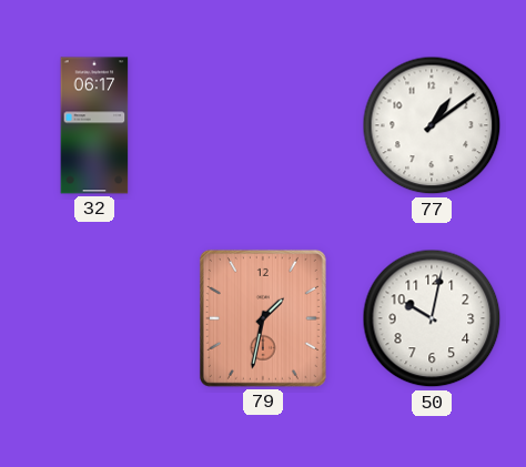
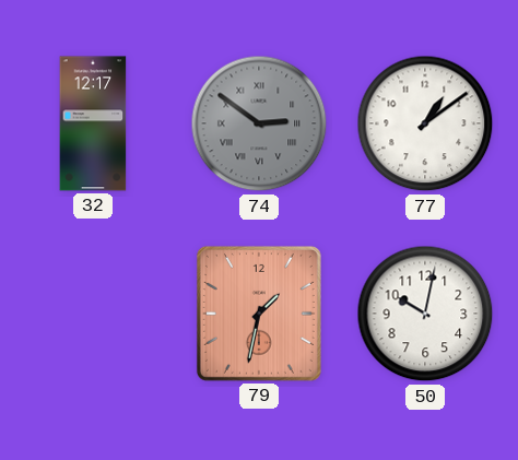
32: 06:17 -> 12:17
74: none -> 2:51
